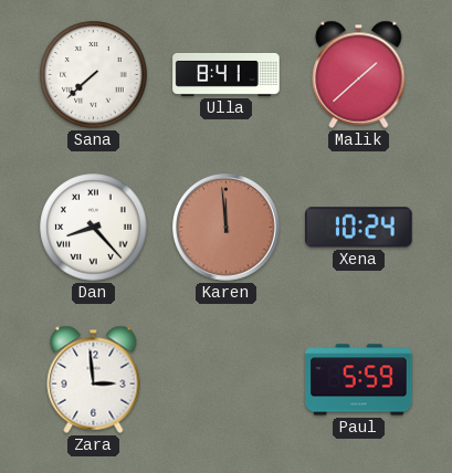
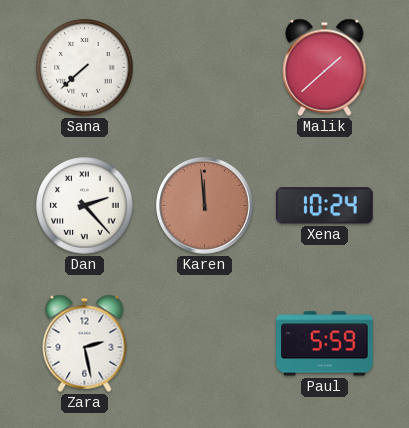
Ulla: 8:41 -> none
Dan: 8:23 -> 2:23
Zara: 2:59 -> 2:28
